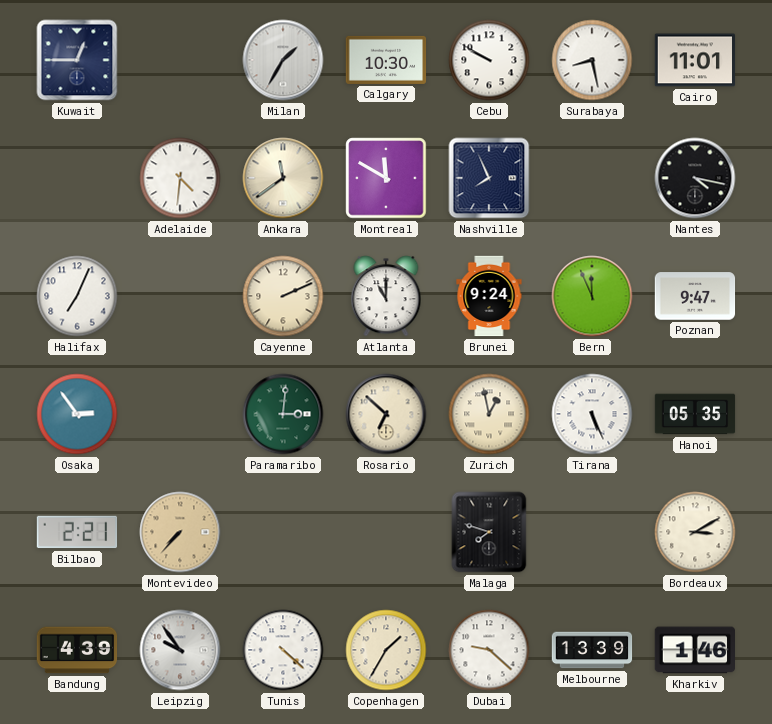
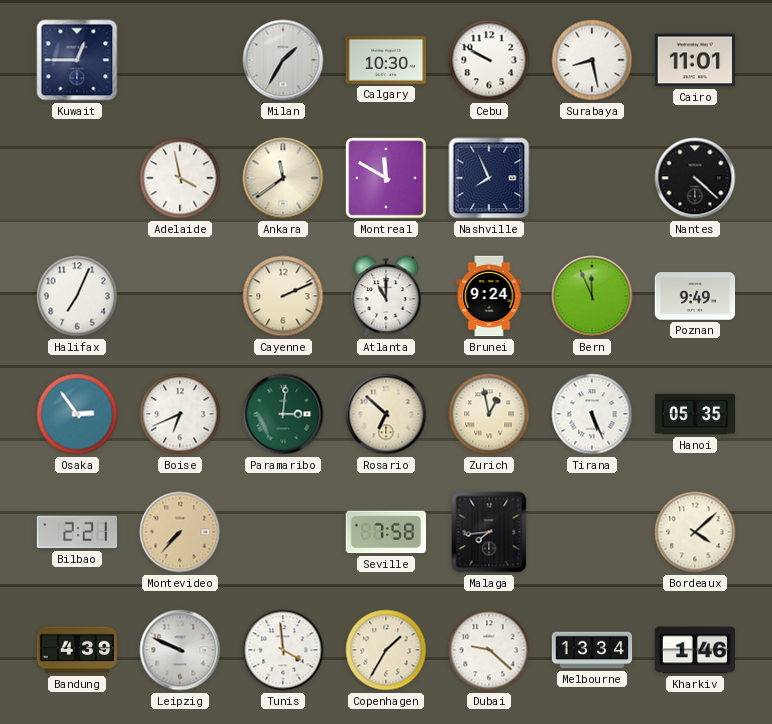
Adelaide: 4:31 -> 3:58
Nantes: 4:17 -> 4:22
Poznan: 9:47 -> 9:49
Boise: none -> 6:41
Seville: none -> 7:58
Malaga: 7:48 -> 7:44
Bordeaux: 3:10 -> 4:08
Leipzig: 9:54 -> 9:49
Tunis: 4:22 -> 3:59
Melbourne: 13:39 -> 13:34
